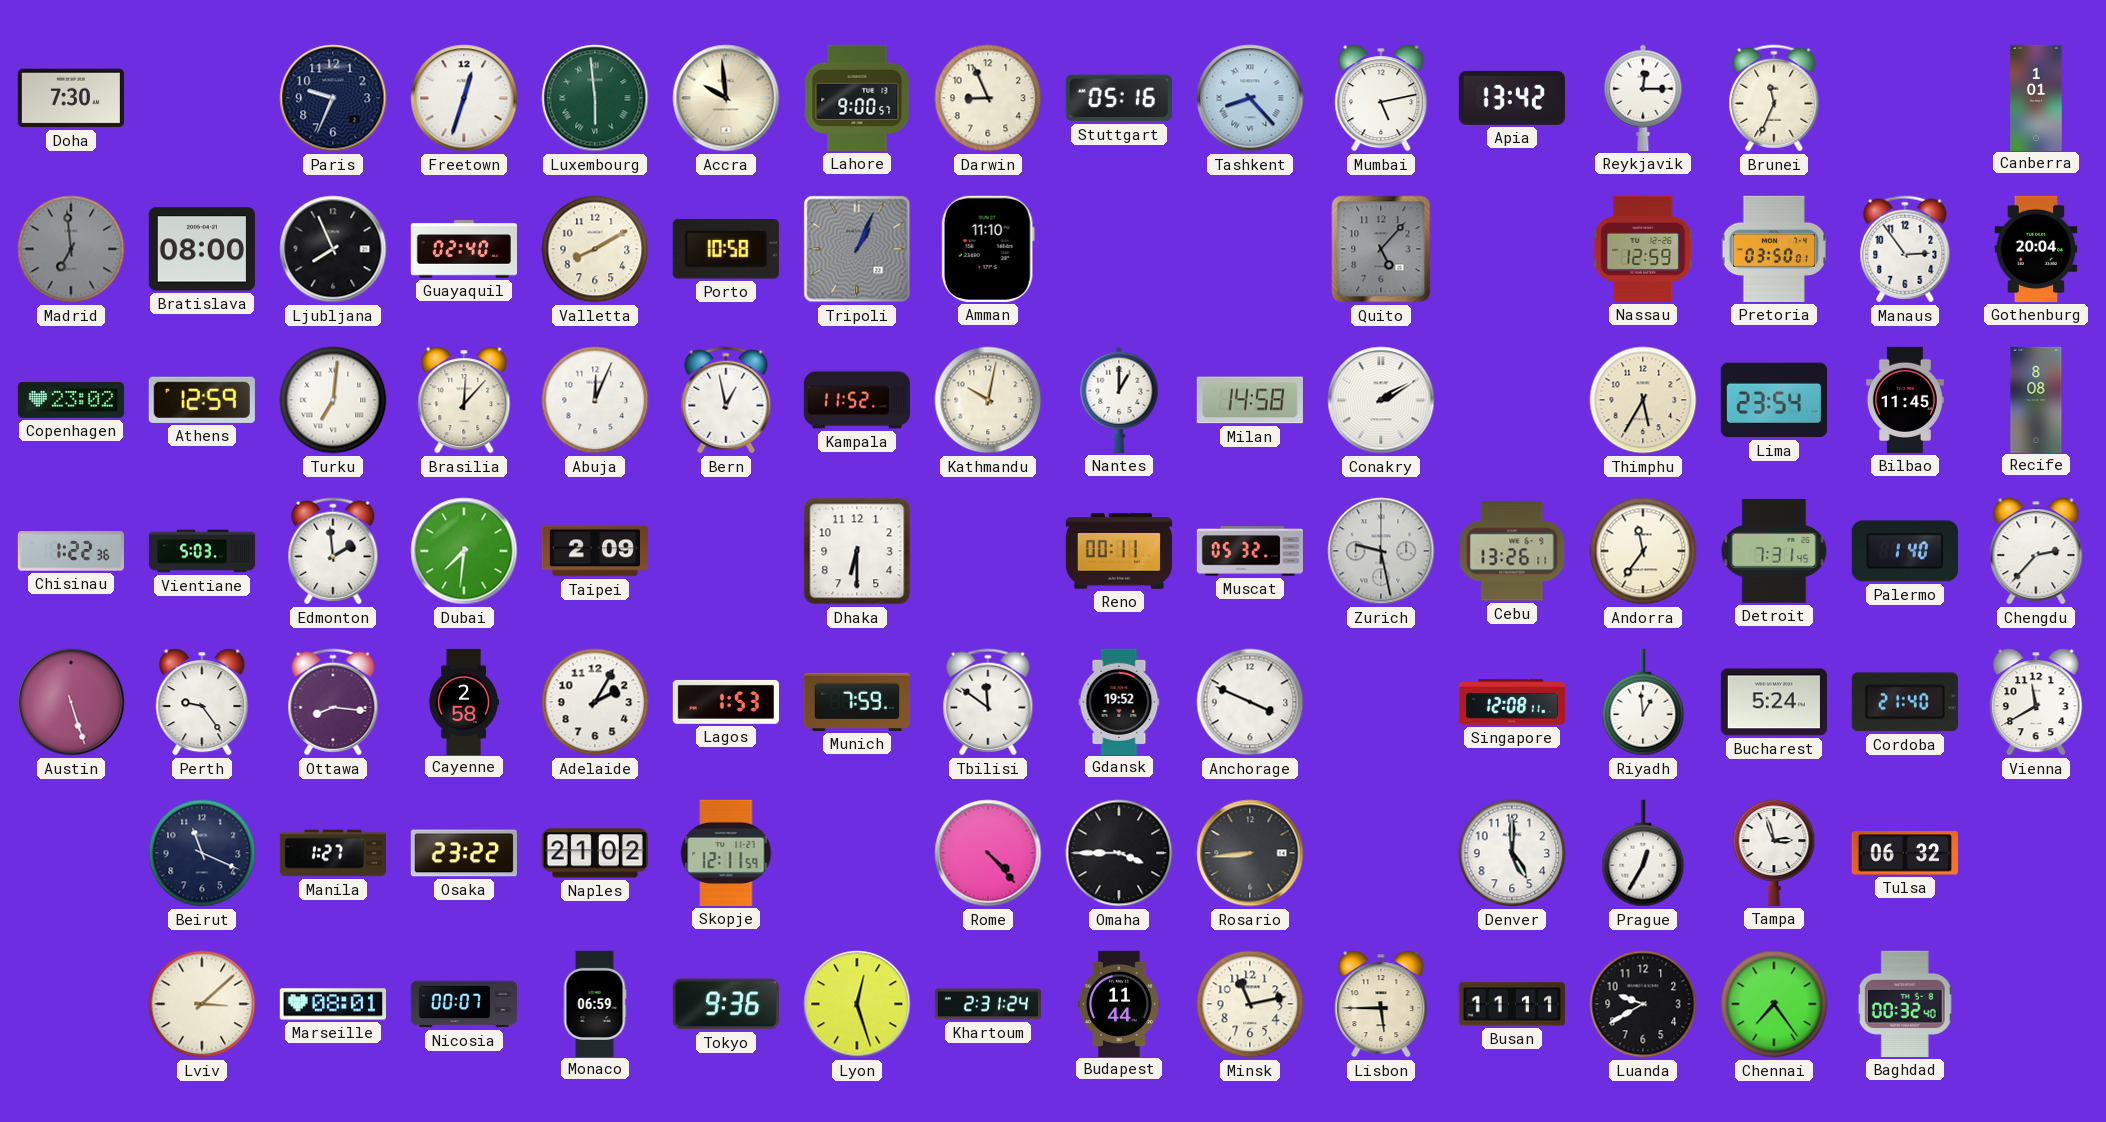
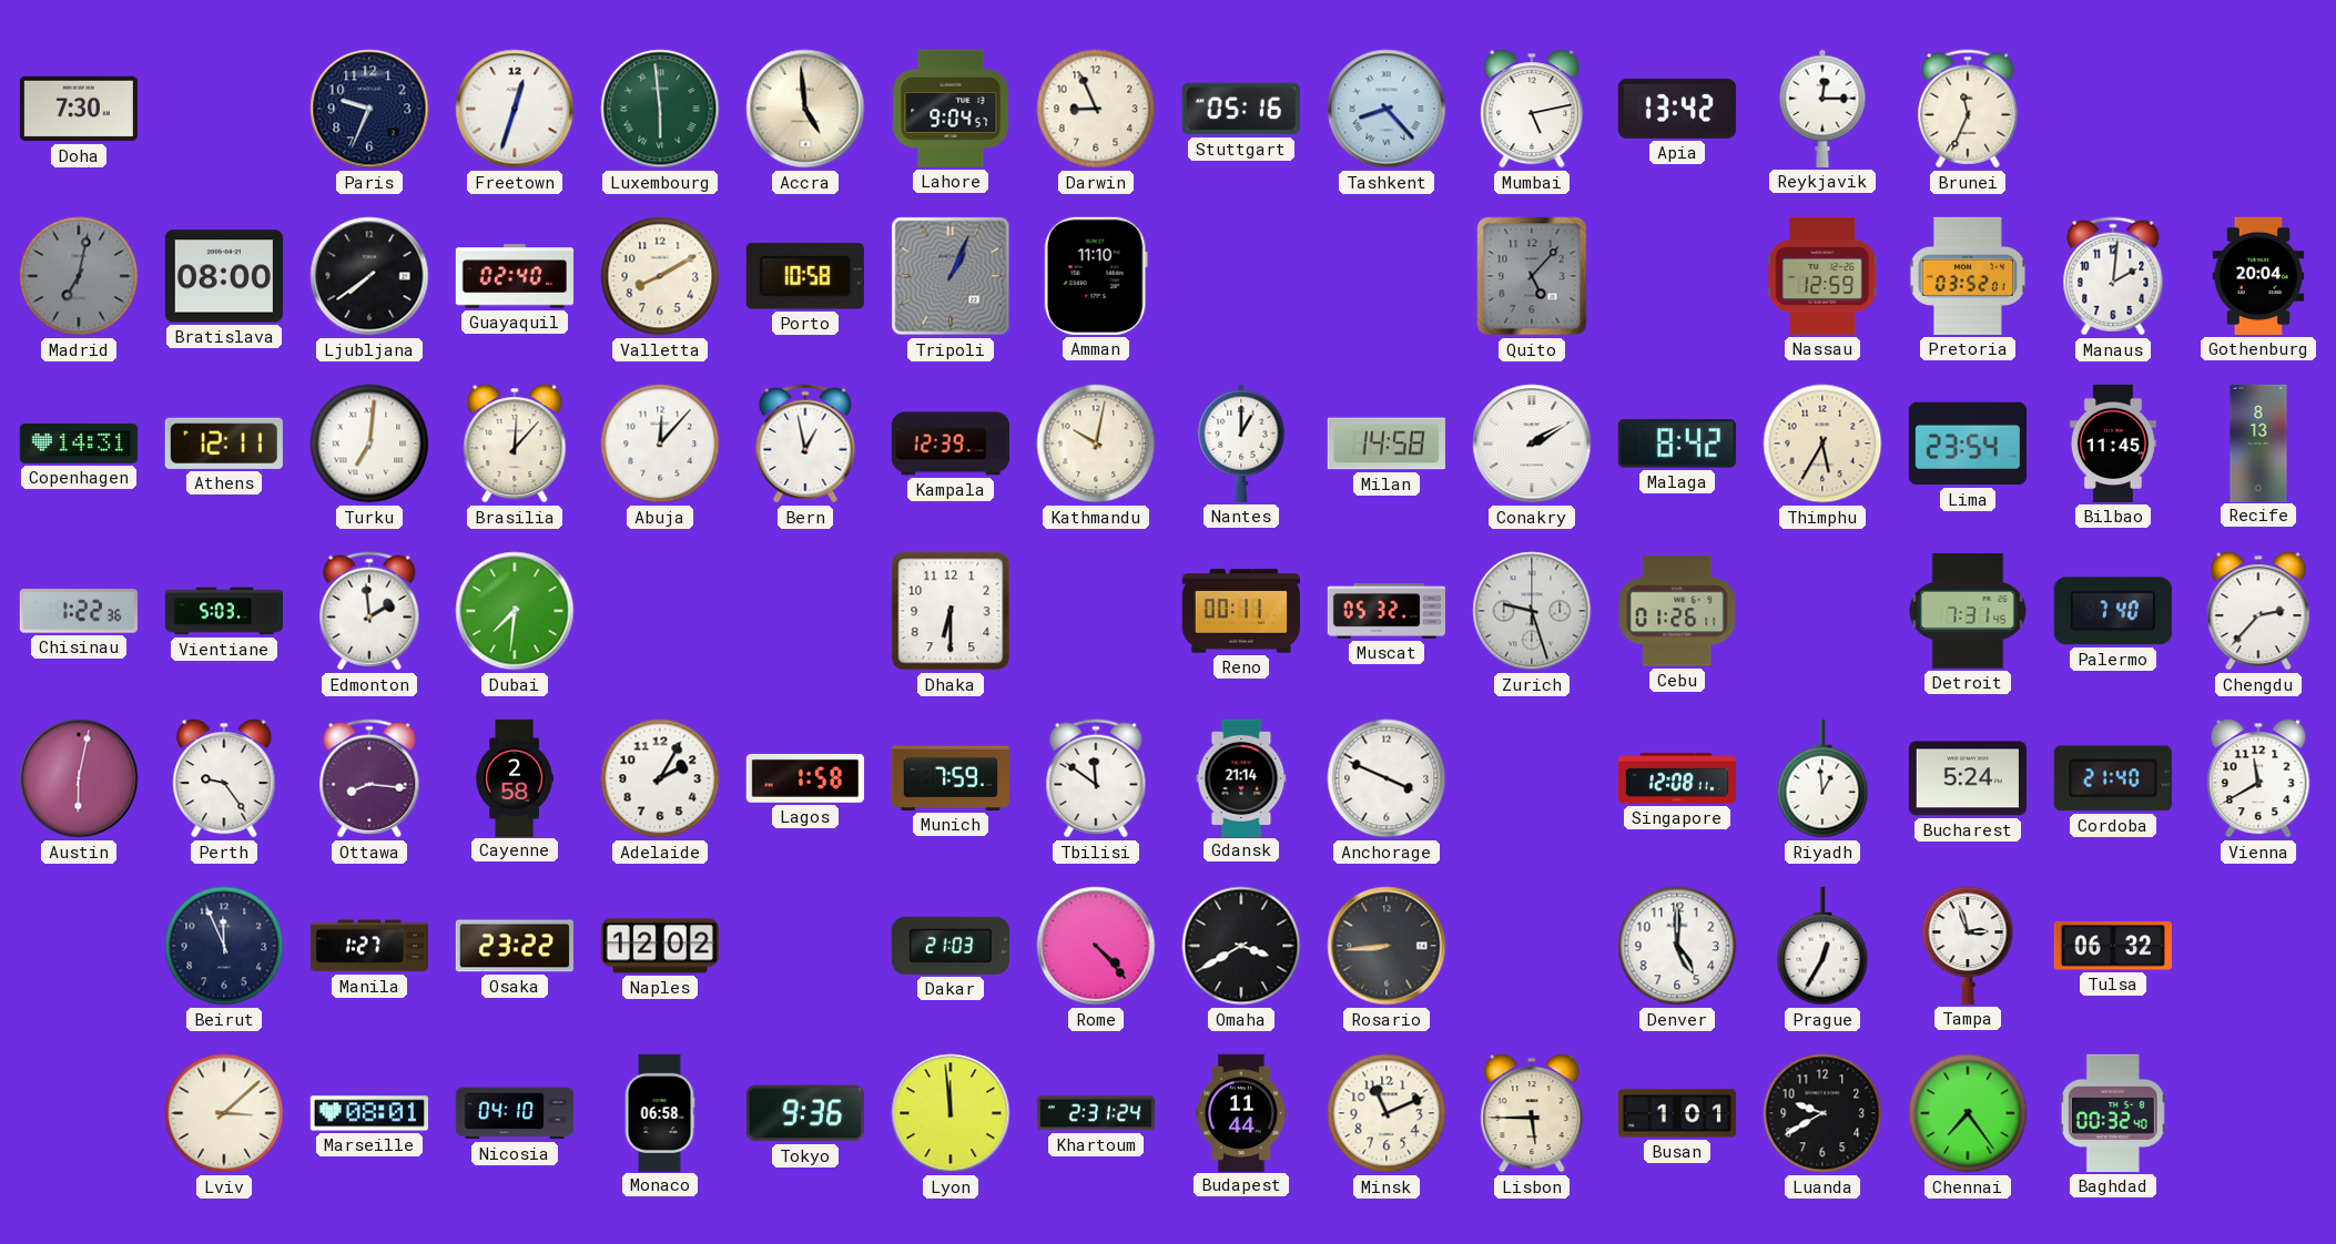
Accra: 9:59 -> 4:59
Lahore: 9:00 -> 9:04
Canberra: 1:01 -> none
Madrid: 6:59 -> 7:02
Ljubljana: 7:56 -> 7:39
Pretoria: 03:50 -> 03:52
Manaus: 2:54 -> 2:01
Copenhagen: 23:02 -> 14:31
Athens: 12:59 -> 12:11
Abuja: 12:04 -> 12:07
Kampala: 11:52 -> 12:39
Malaga: none -> 8:42
Recife: 8:08 -> 8:13
Taipei: 2:09 -> none
Zurich: 9:28 -> 9:27
Cebu: 13:26 -> 01:26
Andorra: 11:36 -> none
Palermo: 1:40 -> 7:40
Austin: 5:27 -> 6:02
Lagos: 1:53 -> 1:58
Gdansk: 19:52 -> 21:14
Beirut: 11:19 -> 11:56
Naples: 21:02 -> 12:02
Skopje: 12:11 -> none
Dakar: none -> 21:03
Omaha: 3:45 -> 3:40
Nicosia: 00:07 -> 04:10
Monaco: 06:59 -> 06:58
Lyon: 12:27 -> 11:59
Minsk: 11:13 -> 11:11
Busan: 11:11 -> 1:01
